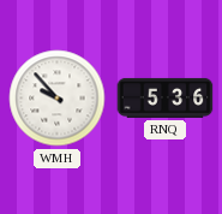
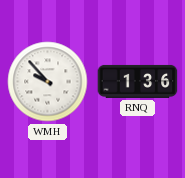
RNQ: 5:36 -> 1:36
